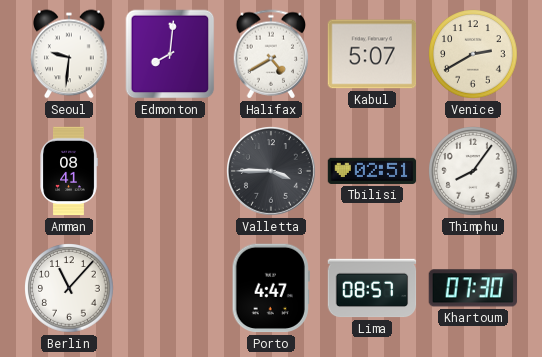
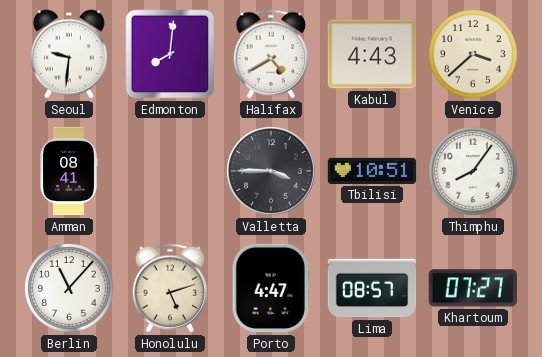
Kabul: 5:07 -> 4:43
Venice: 2:40 -> 3:38
Tbilisi: 02:51 -> 10:51
Honolulu: none -> 5:12
Khartoum: 07:30 -> 07:27
